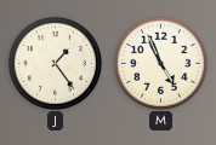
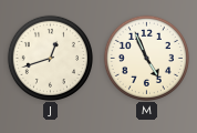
J: 1:24 -> 12:42
